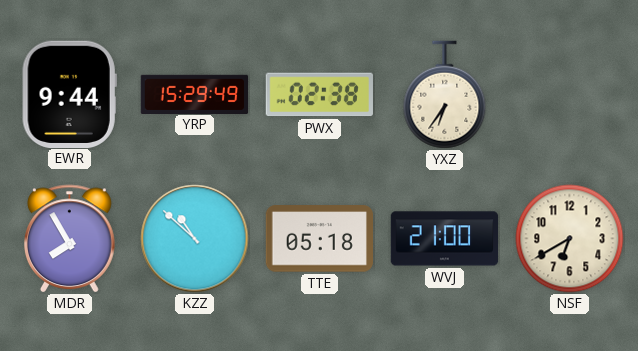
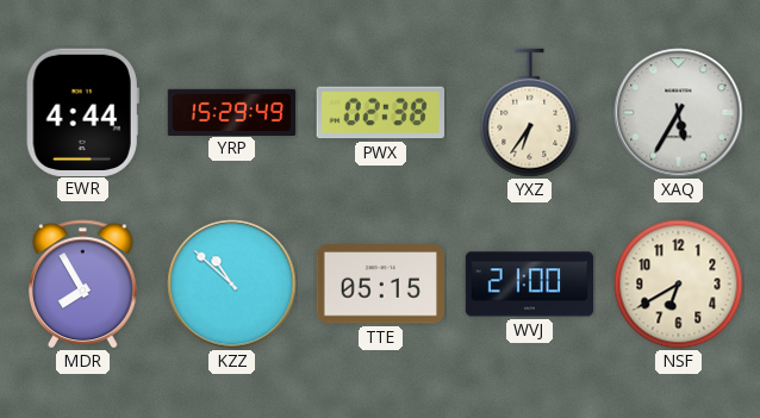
EWR: 9:44 -> 4:44
XAQ: none -> 5:35
TTE: 05:18 -> 05:15
